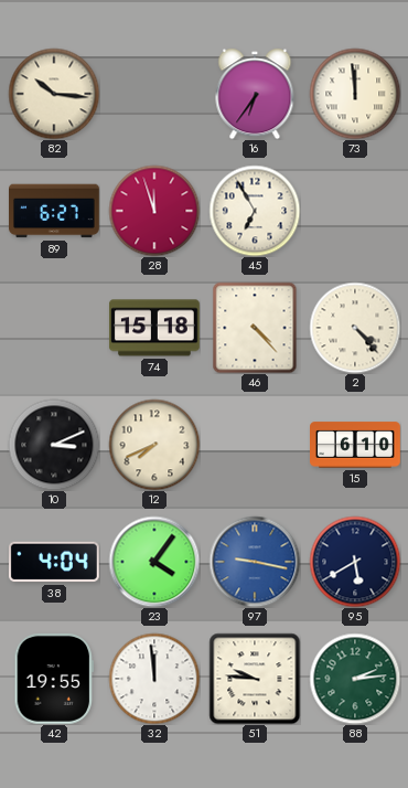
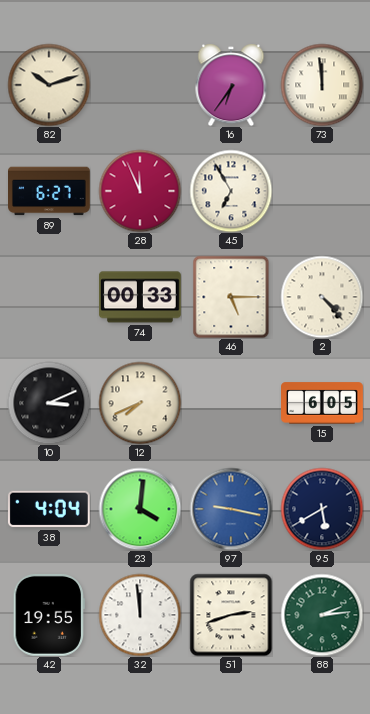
82: 10:16 -> 10:12
28: 11:57 -> 11:56
74: 15:18 -> 00:33
46: 4:23 -> 5:15
15: 6:10 -> 6:05
23: 4:06 -> 4:01
51: 9:46 -> 2:42
